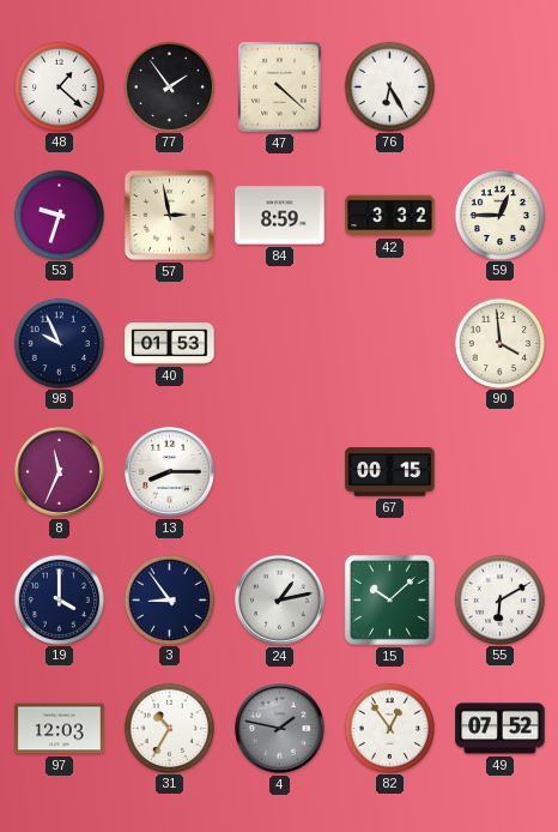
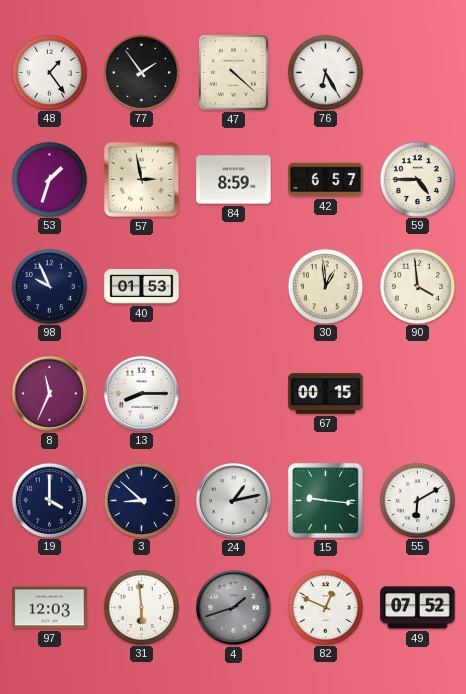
48: 1:22 -> 1:24
53: 9:33 -> 1:33
42: 3:32 -> 6:57
59: 12:45 -> 4:45
30: none -> 12:59
3: 8:54 -> 8:52
15: 10:08 -> 9:16
31: 10:35 -> 5:59
4: 1:47 -> 1:42
82: 12:54 -> 12:49
